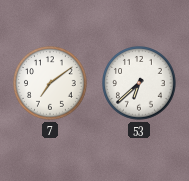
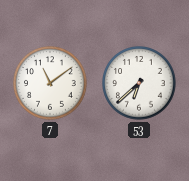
7: 7:09 -> 11:09
